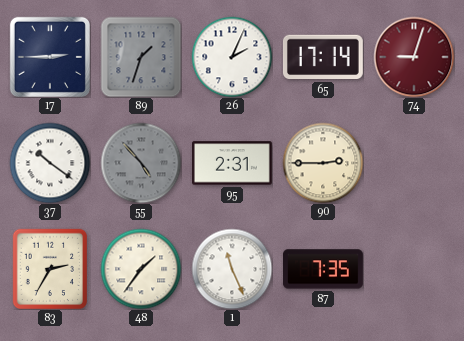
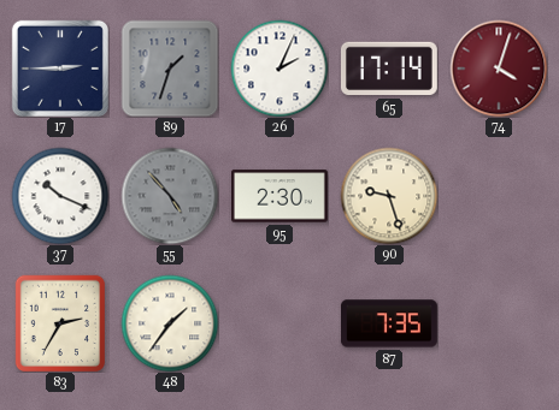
74: 9:03 -> 4:03
37: 10:21 -> 10:19
95: 2:31 -> 2:30
90: 2:45 -> 9:27
1: 11:26 -> none
